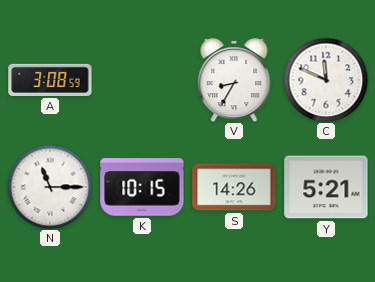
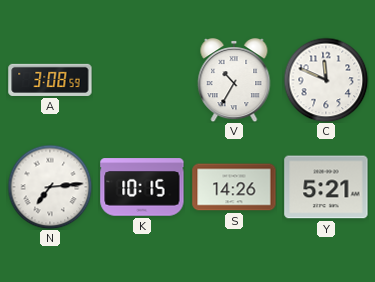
V: 8:35 -> 10:35
N: 11:15 -> 7:14
